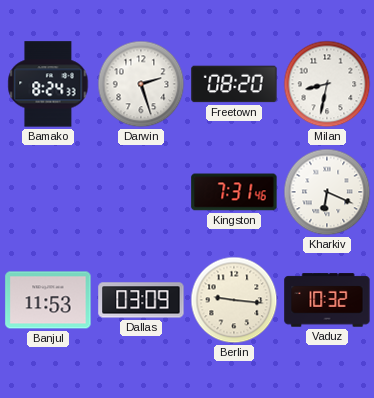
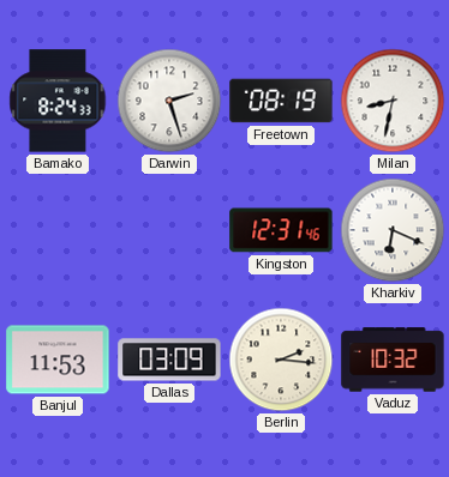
Freetown: 08:20 -> 08:19
Kingston: 7:31 -> 12:31
Berlin: 9:16 -> 2:16
